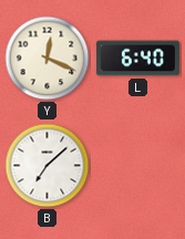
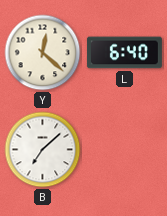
Y: 12:19 -> 12:22
